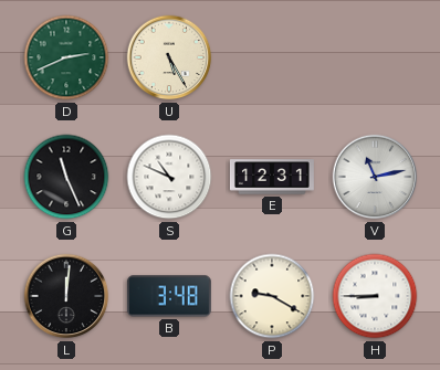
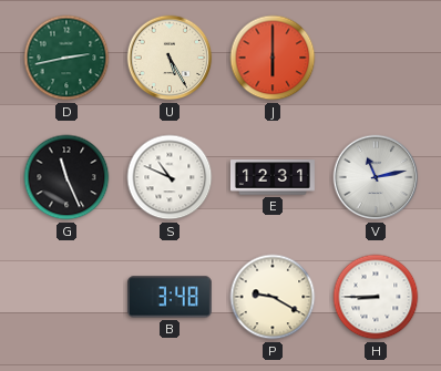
D: 2:41 -> 2:43
J: none -> 6:00
L: 12:01 -> none
